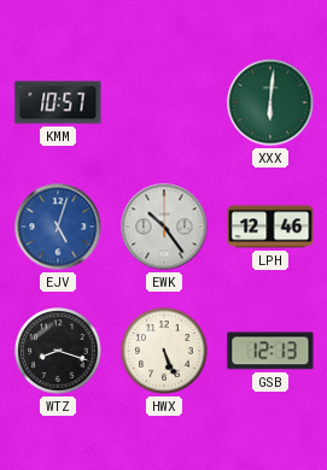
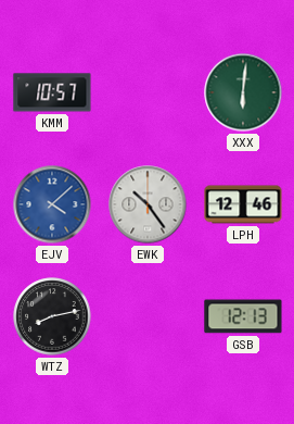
EJV: 5:03 -> 4:08
WTZ: 8:18 -> 8:13
HWX: 5:26 -> none
